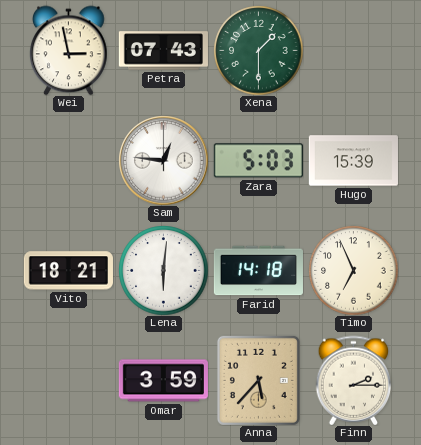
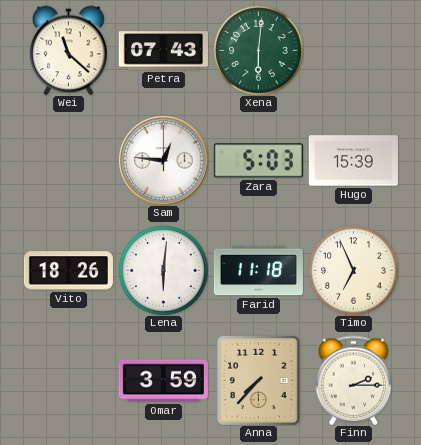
Wei: 2:58 -> 11:22
Xena: 1:30 -> 6:01
Vito: 18:21 -> 18:26
Farid: 14:18 -> 11:18
Anna: 5:37 -> 7:37
